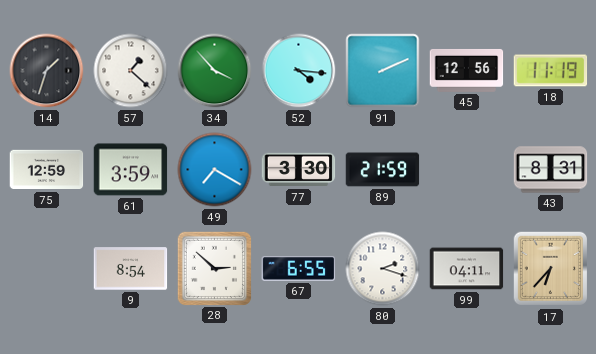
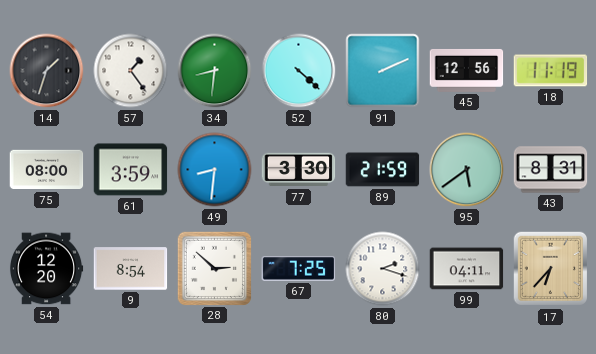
57: 1:22 -> 1:24
34: 3:53 -> 8:31
52: 4:16 -> 4:22
75: 12:59 -> 08:00
49: 7:20 -> 8:31
95: none -> 5:39
54: none -> 12:20
67: 6:55 -> 7:25
